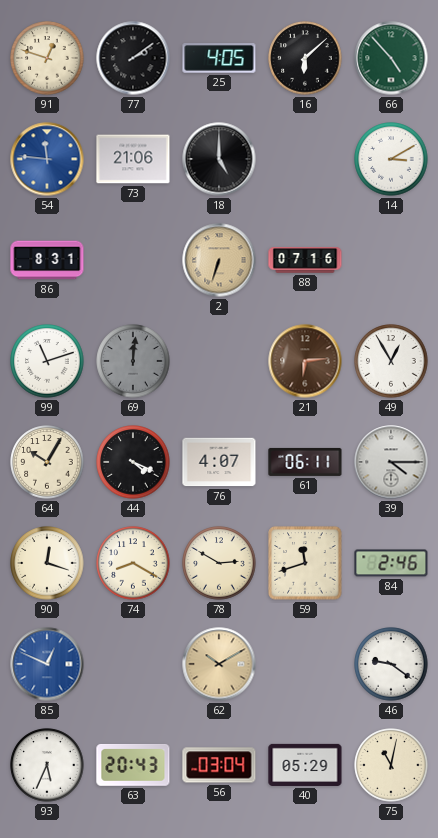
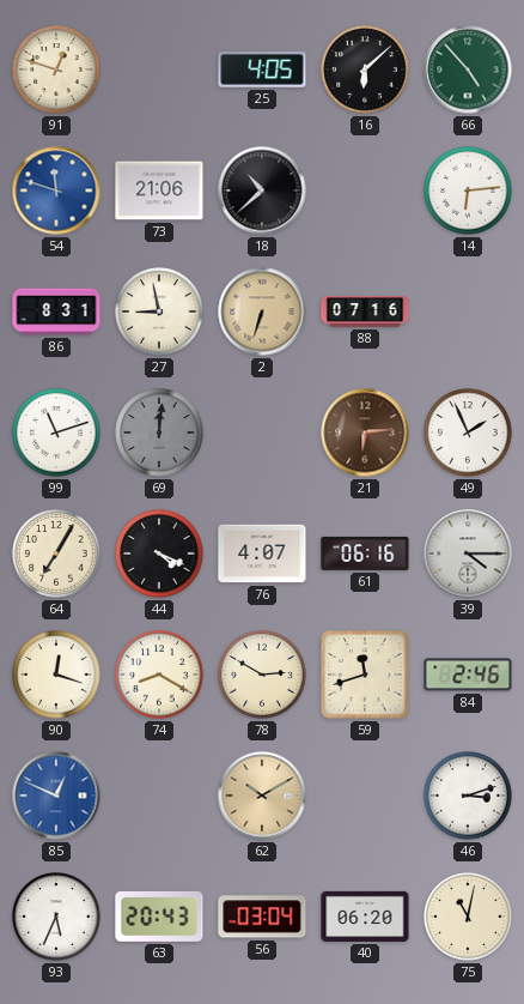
77: 2:09 -> none
54: 11:46 -> 11:48
18: 5:00 -> 10:38
14: 3:10 -> 6:14
27: none -> 8:58
49: 12:55 -> 1:56
64: 10:05 -> 7:05
61: 06:11 -> 06:16
46: 9:21 -> 3:12
40: 05:29 -> 06:20
